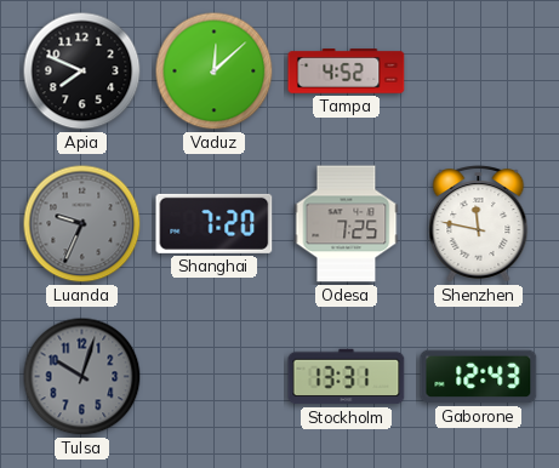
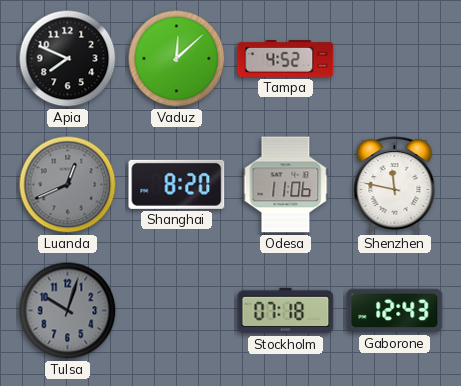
Luanda: 9:34 -> 12:41
Shanghai: 7:20 -> 8:20
Odesa: 7:25 -> 11:06
Stockholm: 13:31 -> 07:18
